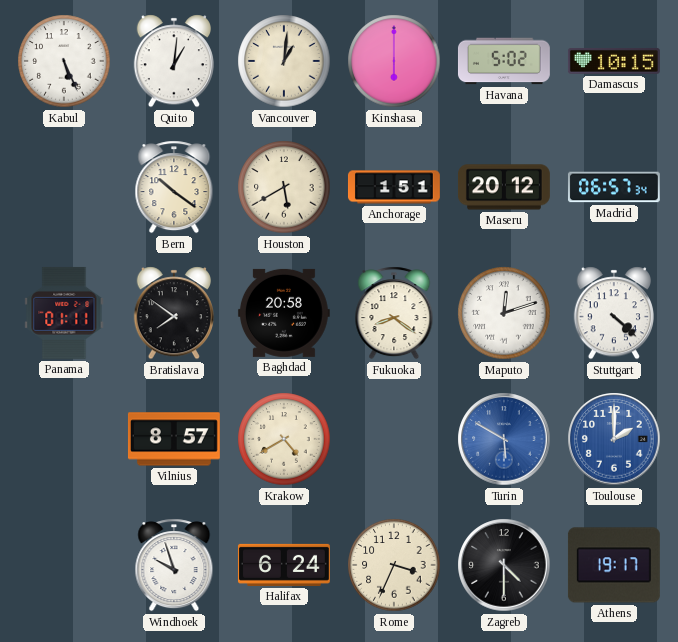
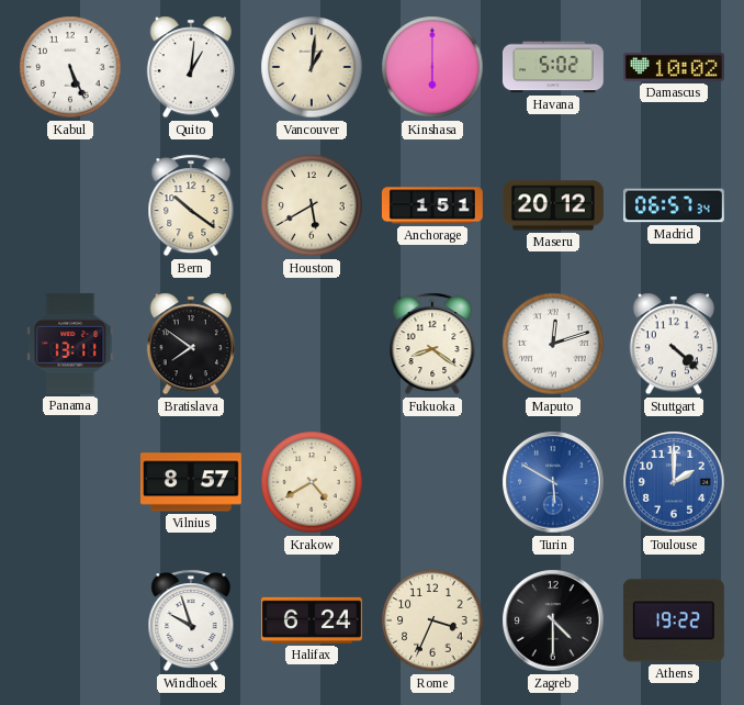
Damascus: 10:15 -> 10:02
Panama: 01:11 -> 13:11
Baghdad: 20:58 -> none
Athens: 19:17 -> 19:22
